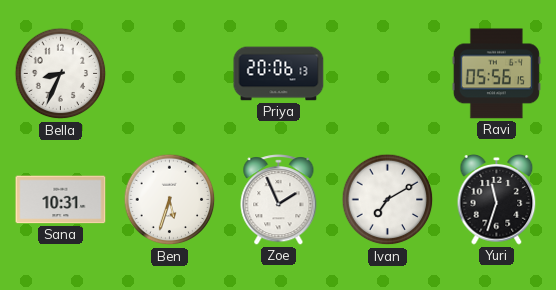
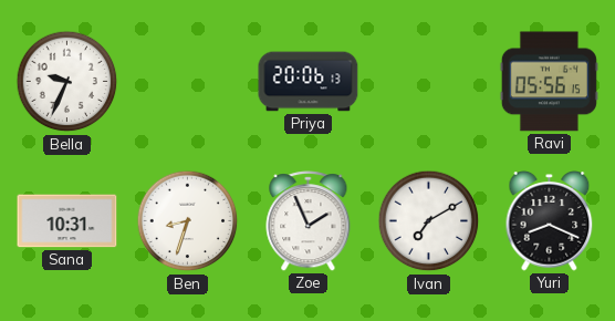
Bella: 8:34 -> 9:34
Ben: 5:33 -> 8:33
Yuri: 11:33 -> 8:19
